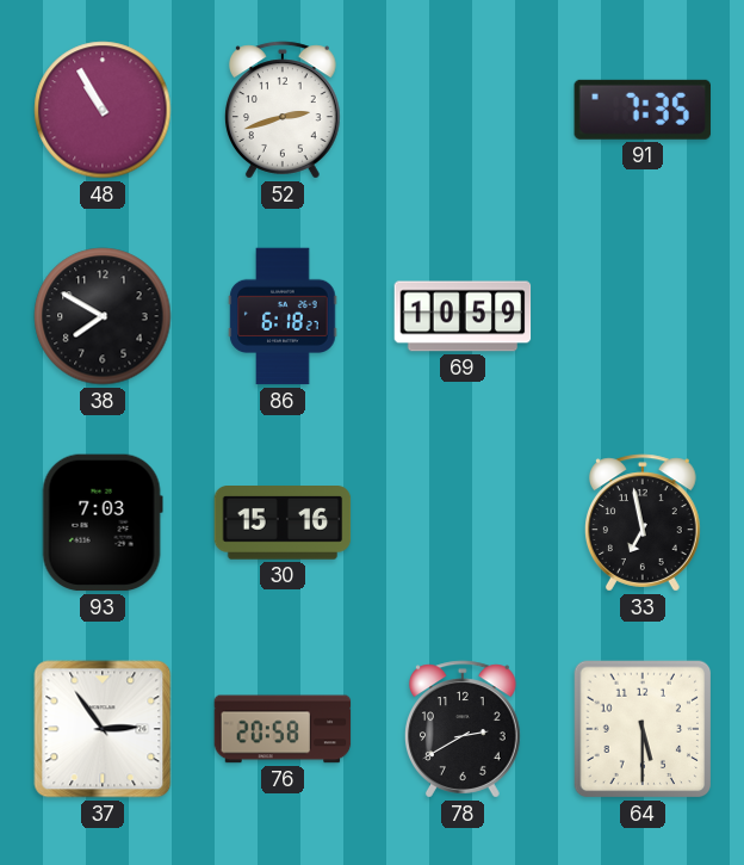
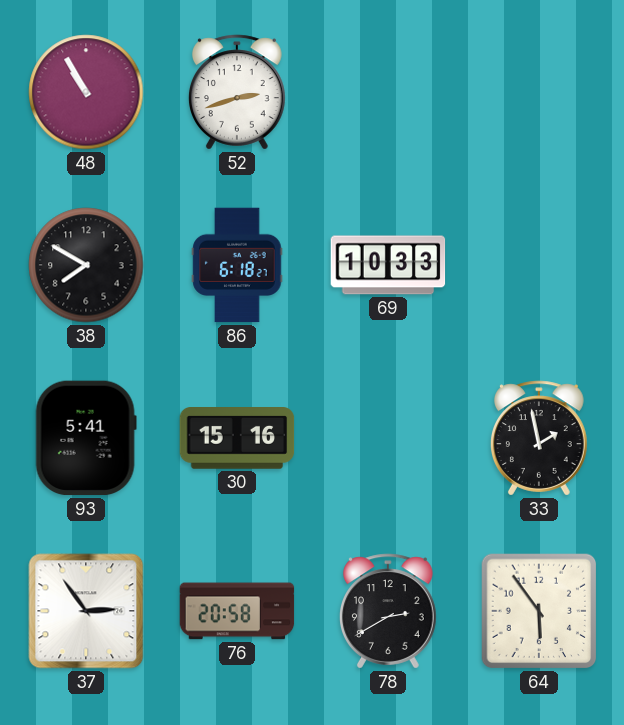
91: 7:35 -> none
69: 10:59 -> 10:33
93: 7:03 -> 5:41
33: 6:58 -> 1:58
64: 5:30 -> 5:54
